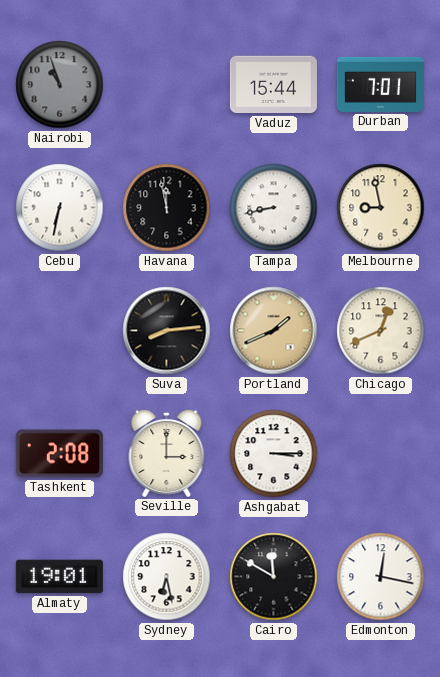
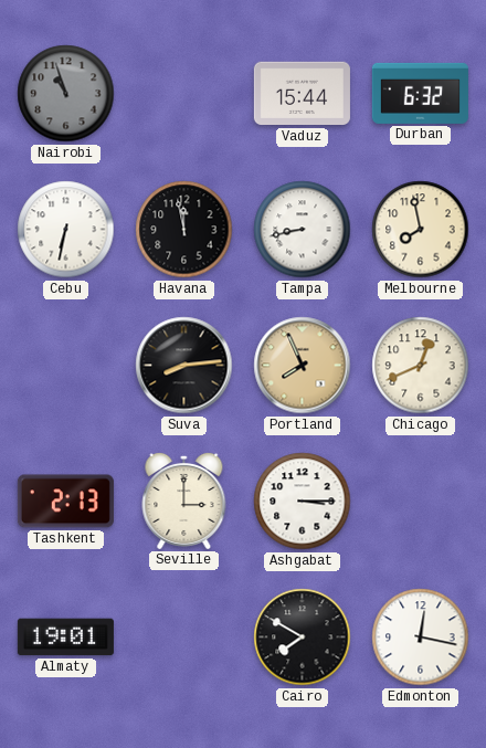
Durban: 7:01 -> 6:32
Melbourne: 8:58 -> 7:58
Portland: 1:41 -> 7:56
Tashkent: 2:08 -> 2:13
Sydney: 6:28 -> none
Cairo: 11:50 -> 7:50
